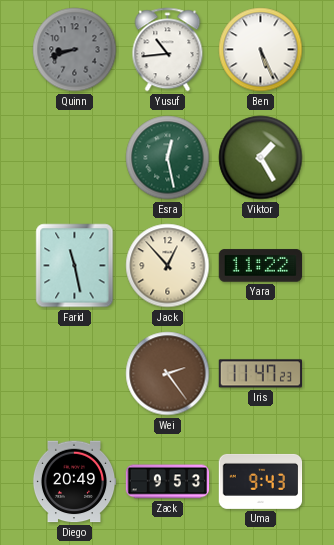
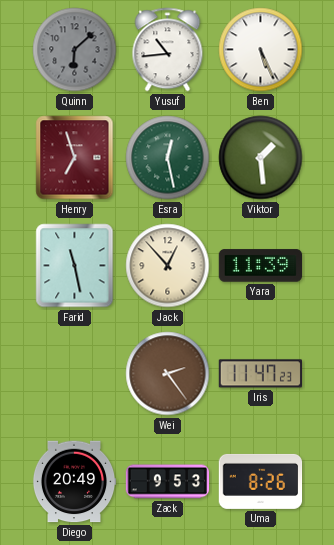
Quinn: 8:42 -> 6:08
Henry: none -> 6:57
Viktor: 1:25 -> 1:29
Yara: 11:22 -> 11:39
Uma: 9:43 -> 8:26
